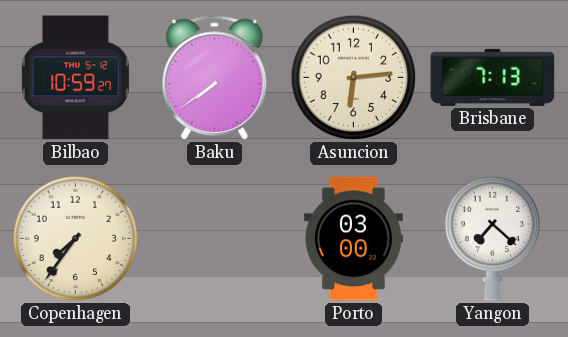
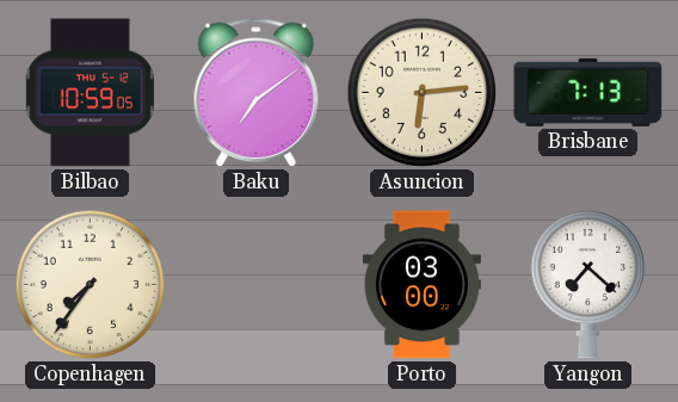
Bilbao: 10:59:27 -> 10:59:05
Baku: 7:39 -> 7:09
